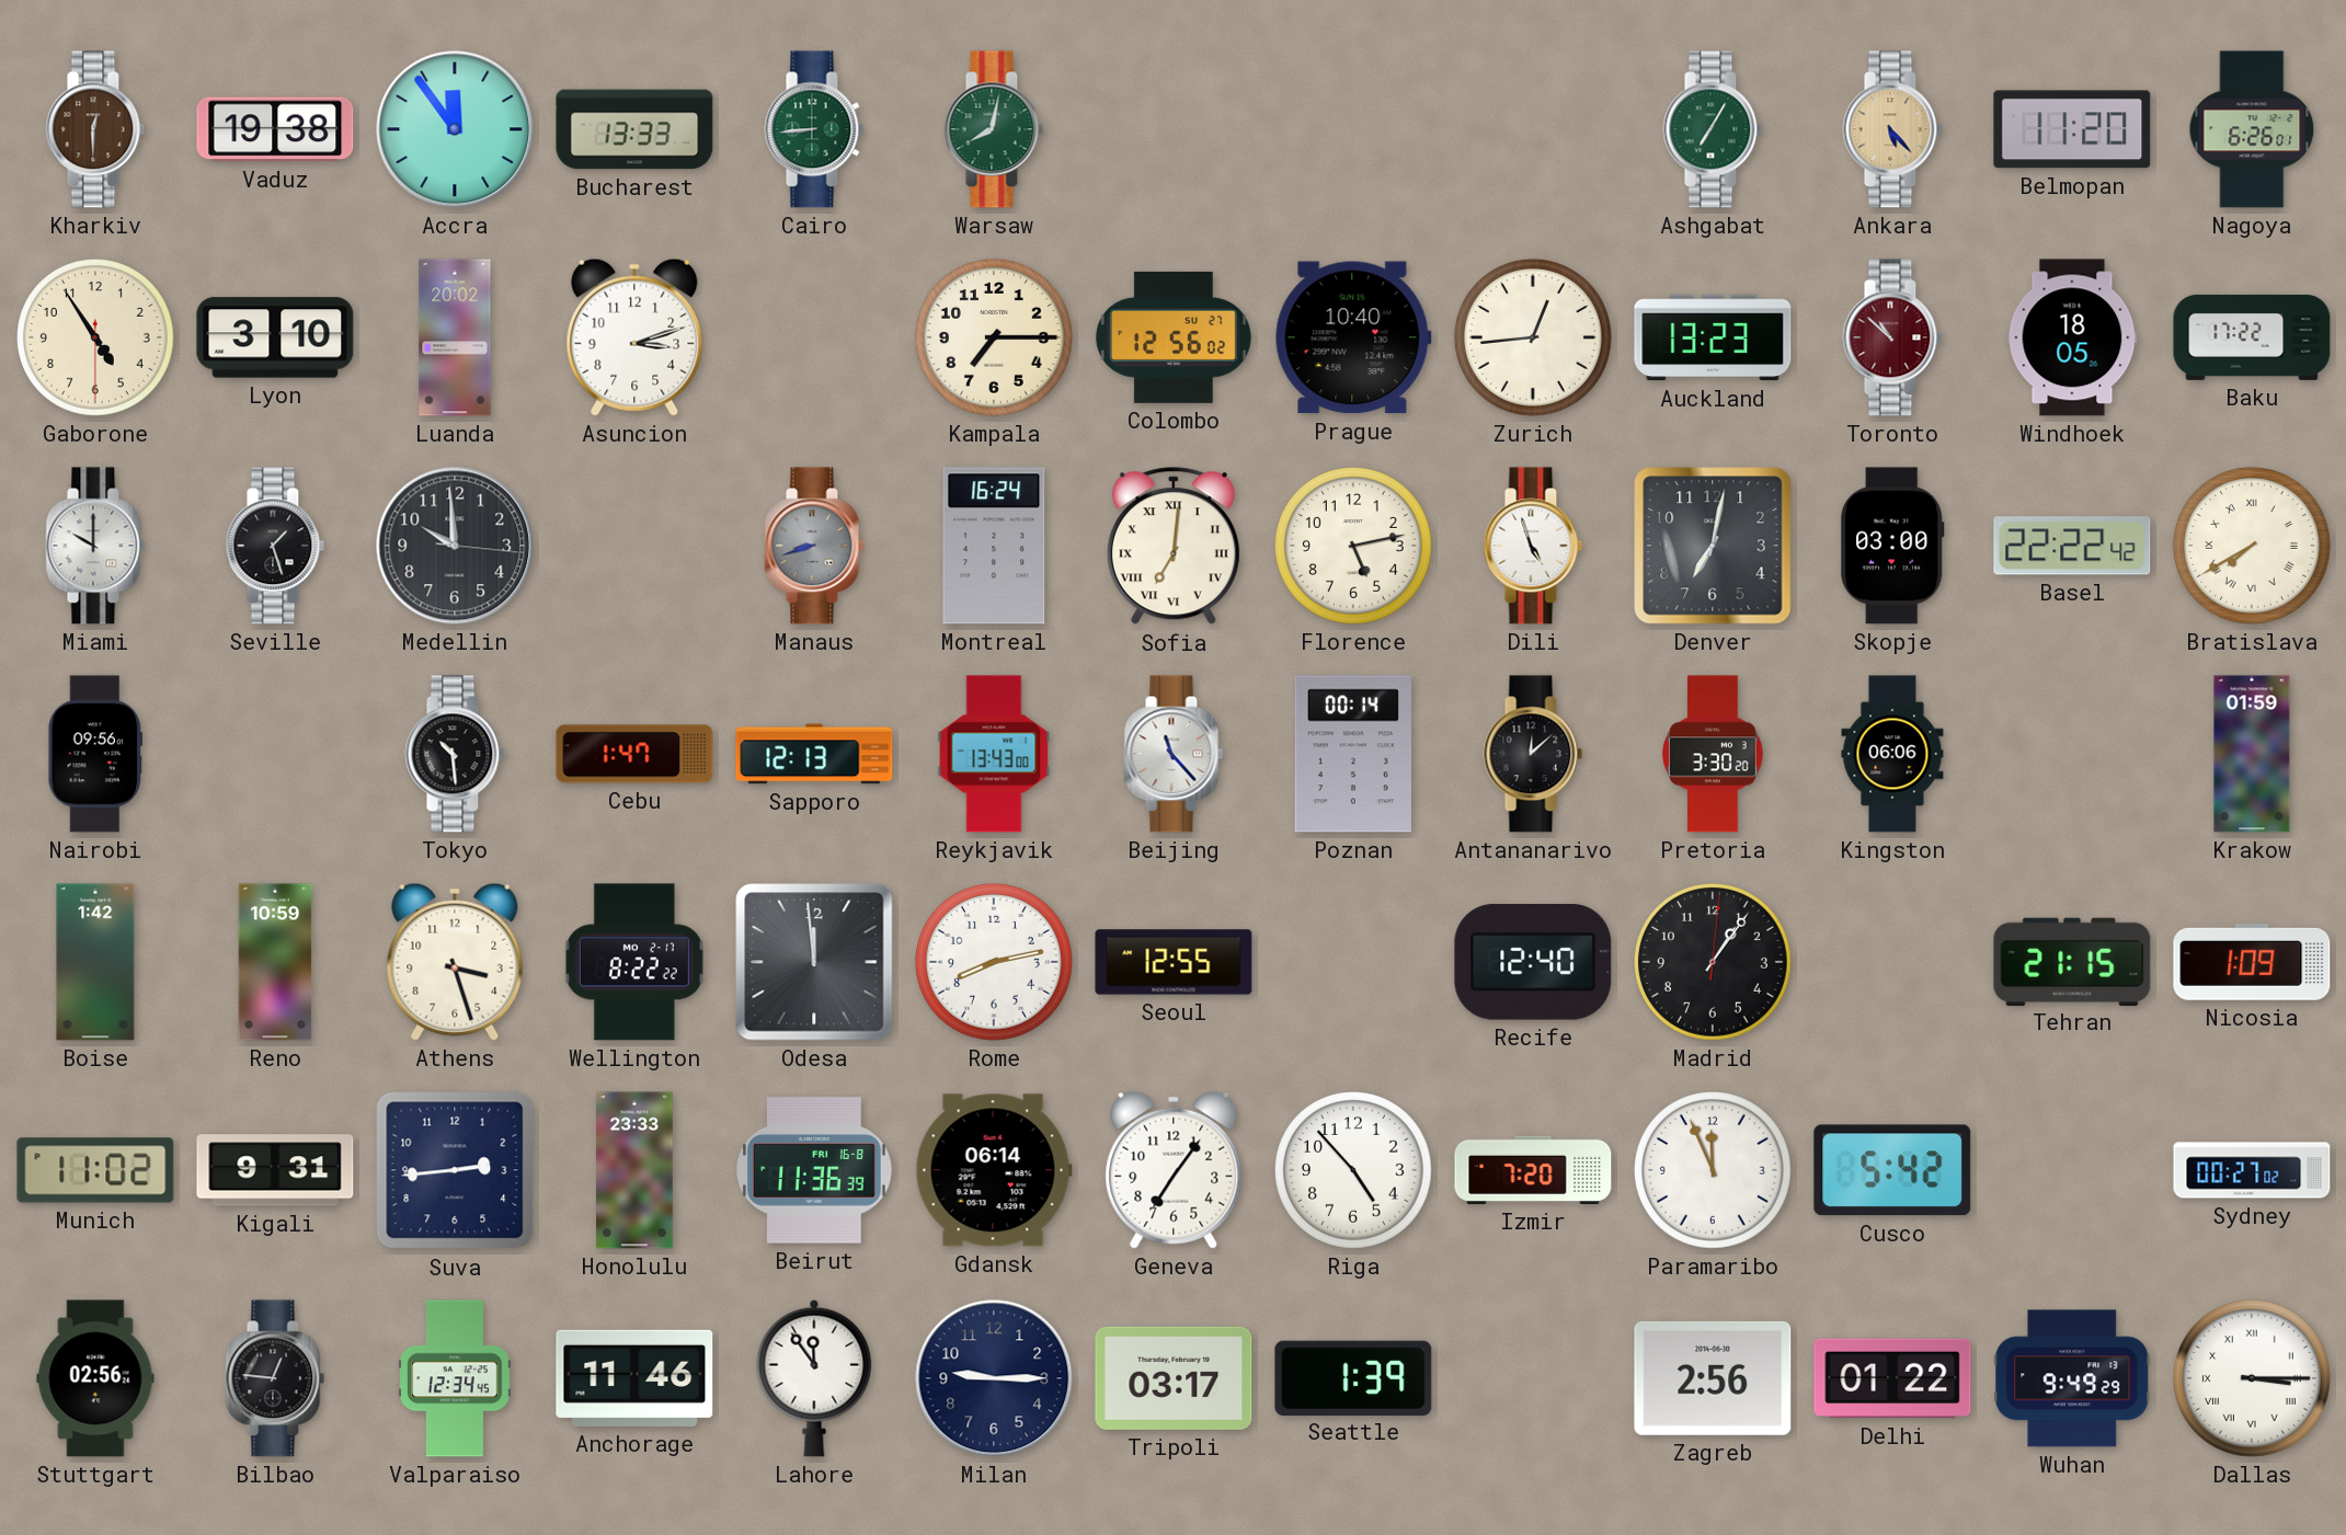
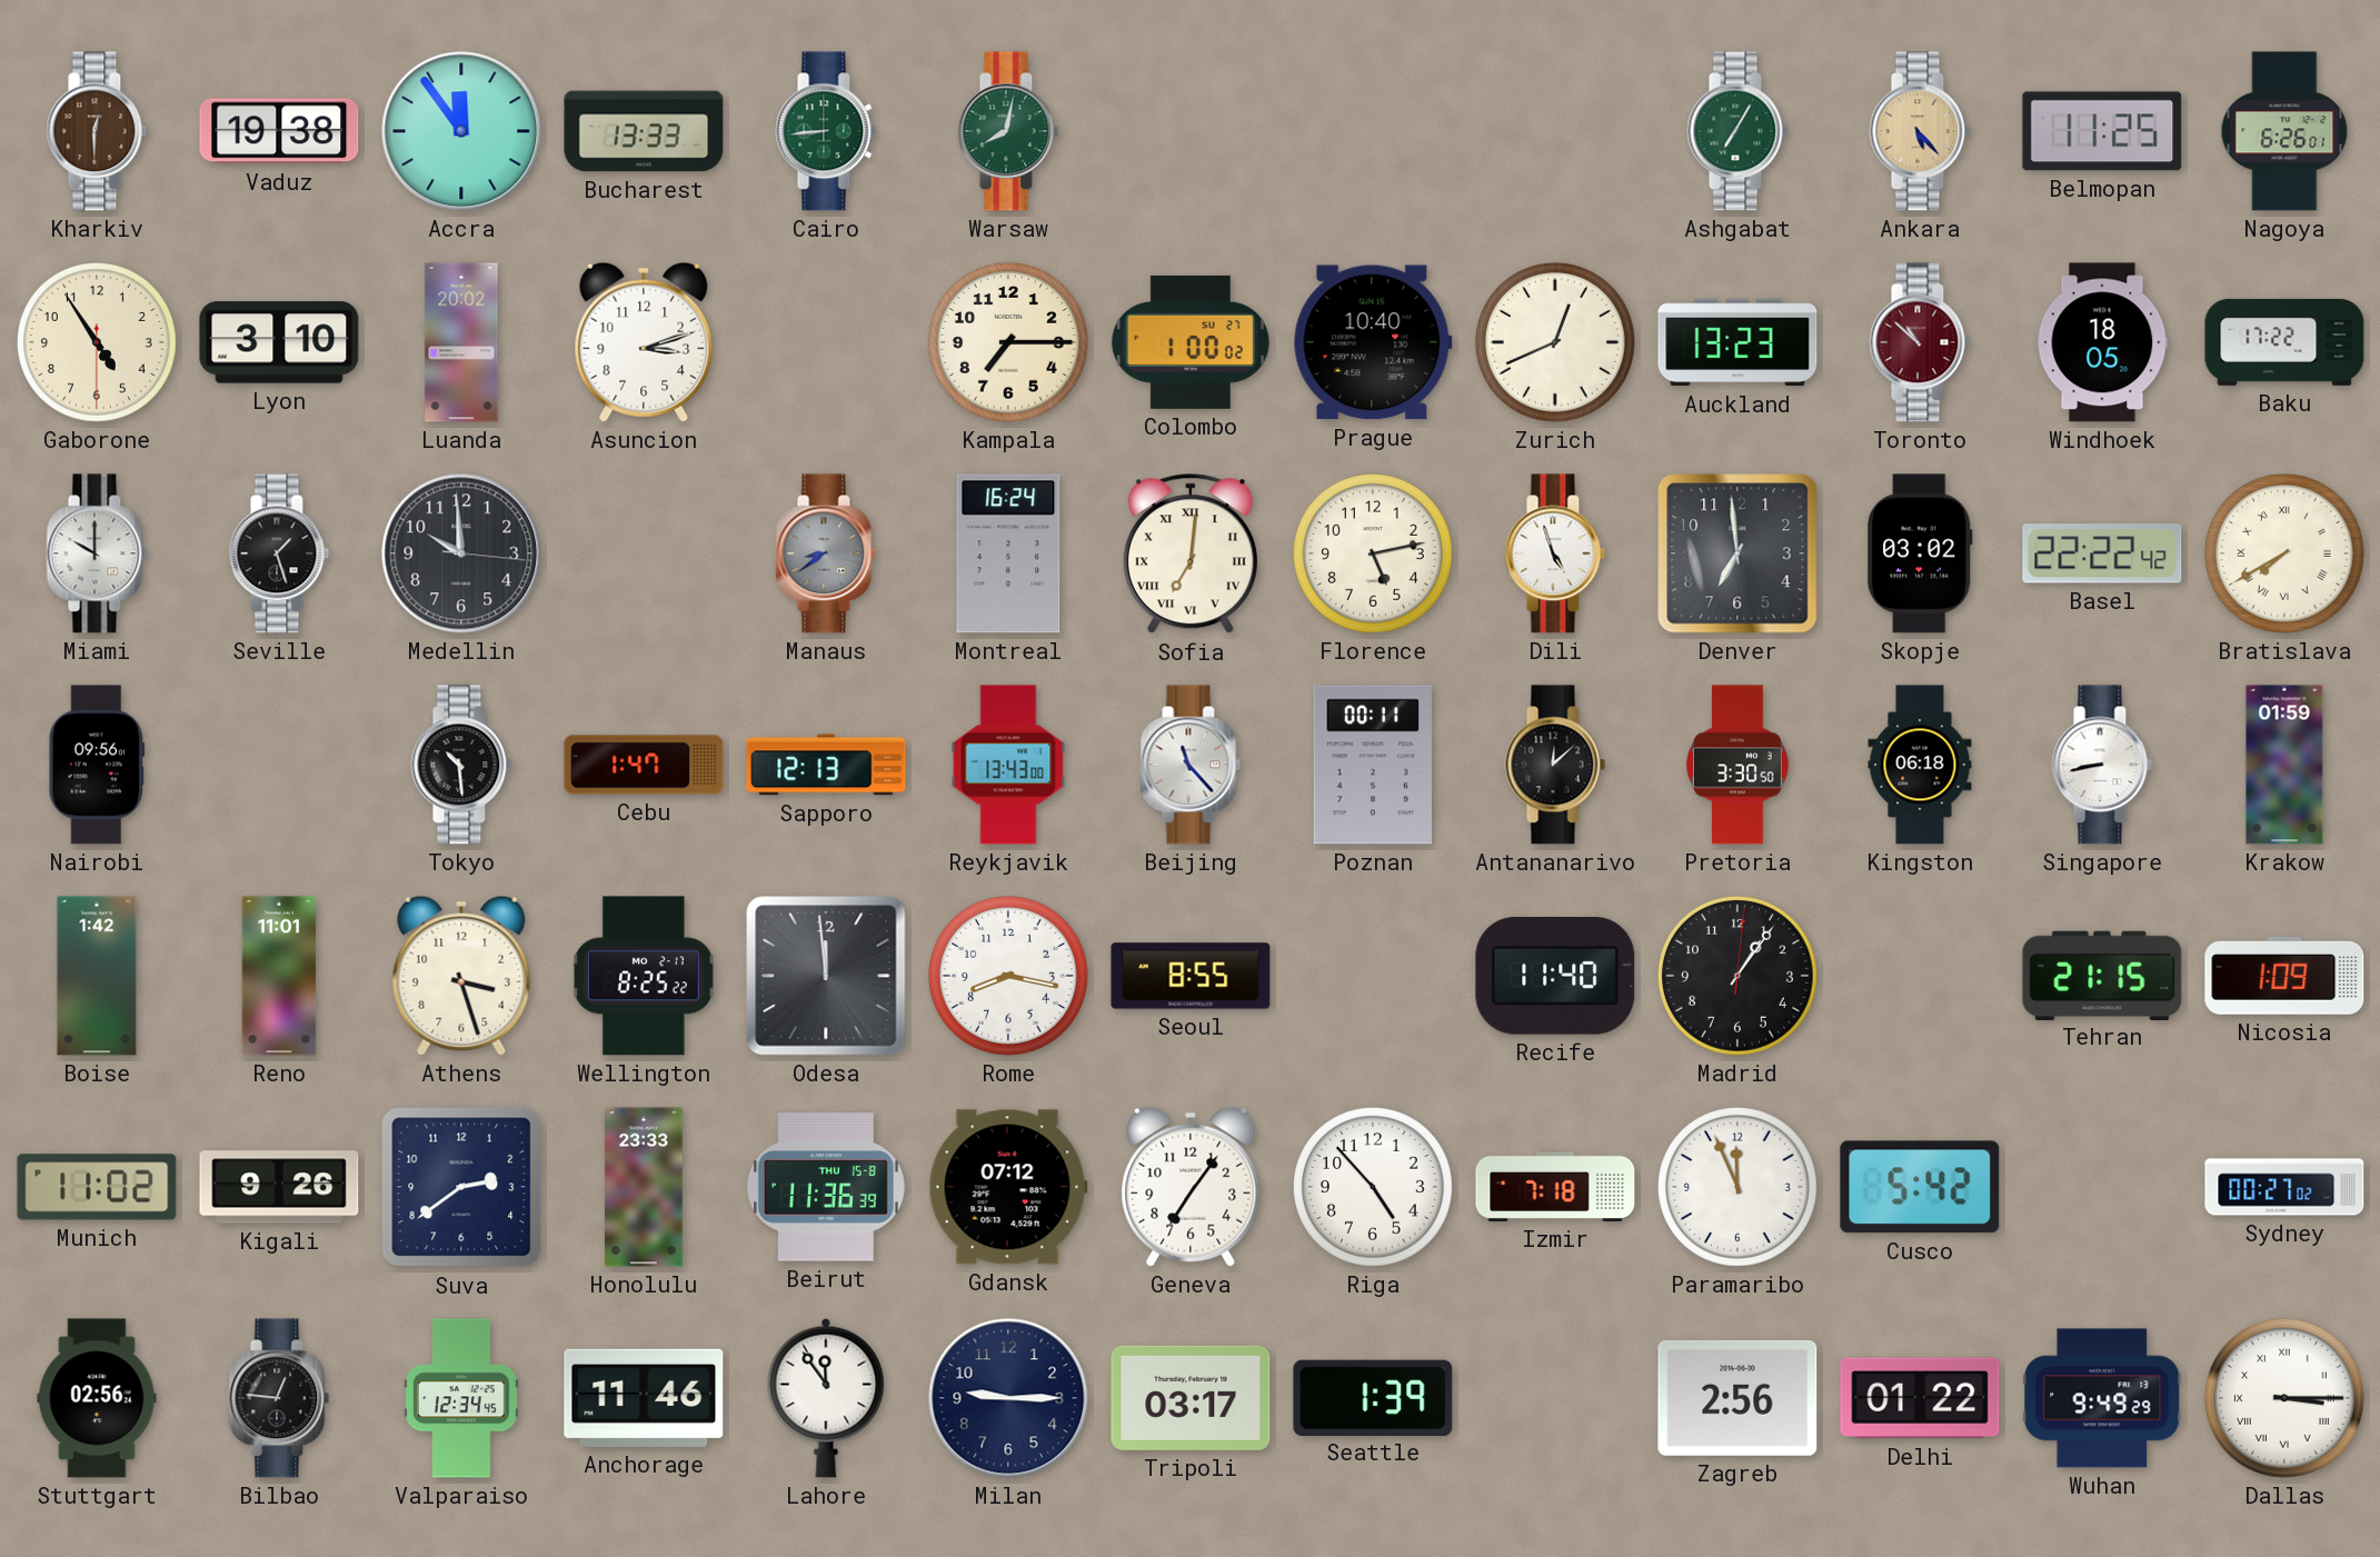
Belmopan: 11:20 -> 11:25
Colombo: 12:56 -> 1:00
Zurich: 12:44 -> 12:41
Manaus: 8:42 -> 8:39
Denver: 7:02 -> 6:59
Skopje: 03:00 -> 03:02
Poznan: 00:14 -> 00:11
Pretoria: 3:30:20 -> 3:30:50
Kingston: 06:06 -> 06:18
Singapore: none -> 8:43
Reno: 10:59 -> 11:01
Wellington: 8:22 -> 8:25
Rome: 8:13 -> 8:17
Seoul: 12:55 -> 8:55
Recife: 12:40 -> 11:40
Kigali: 9:31 -> 9:26
Suva: 2:44 -> 2:39
Beirut date: FRI 16-8 -> THU 15-8
Gdansk: 06:14 -> 07:12
Izmir: 7:20 -> 7:18
